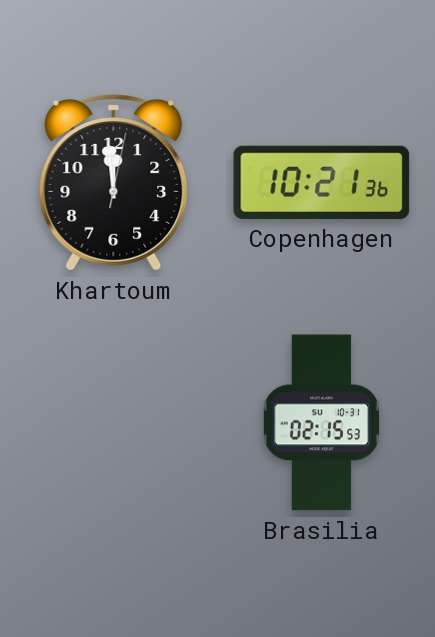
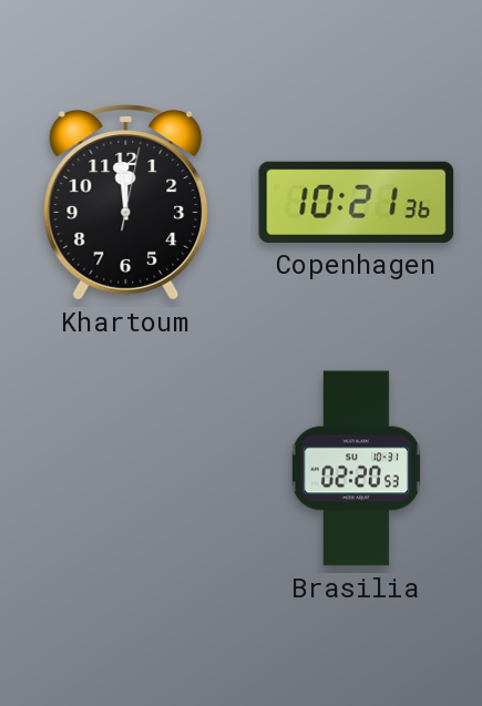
Brasilia: 02:15 -> 02:20
